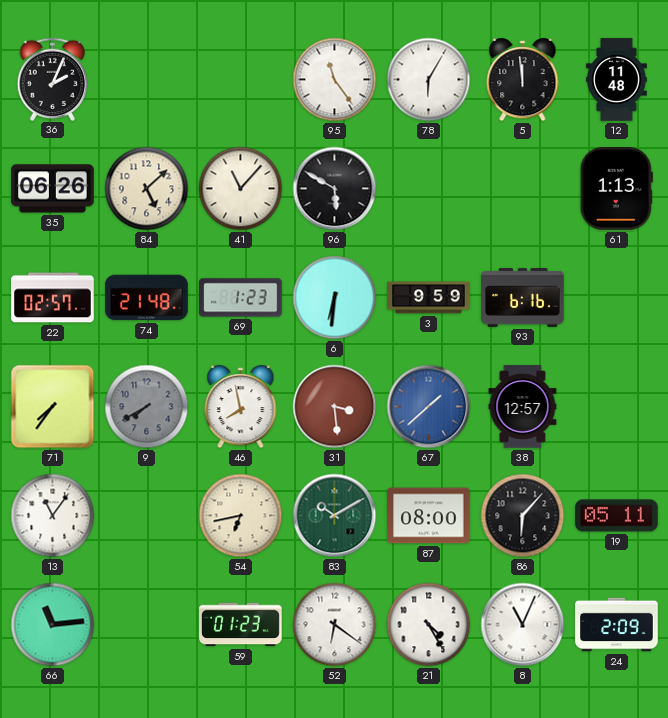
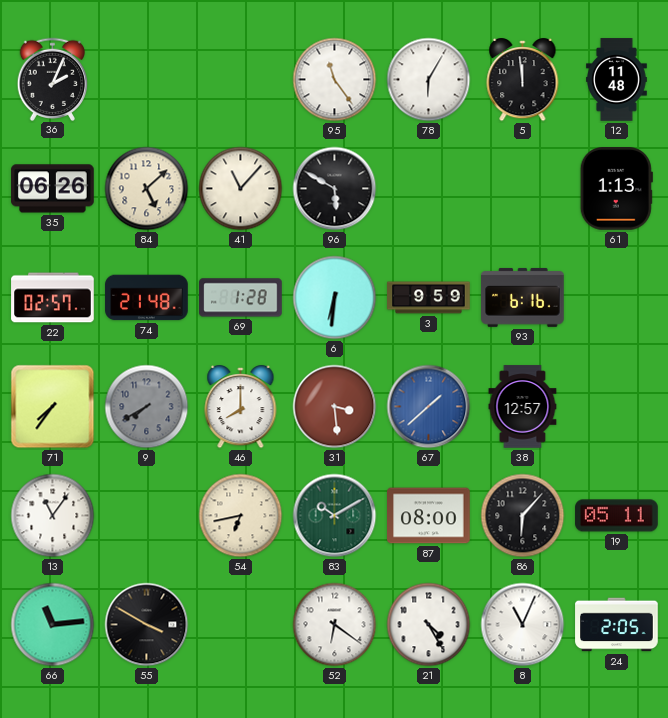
69: 1:23 -> 1:28
46: 7:58 -> 8:00
55: none -> 3:50
59: 01:23 -> none
24: 2:09 -> 2:05
